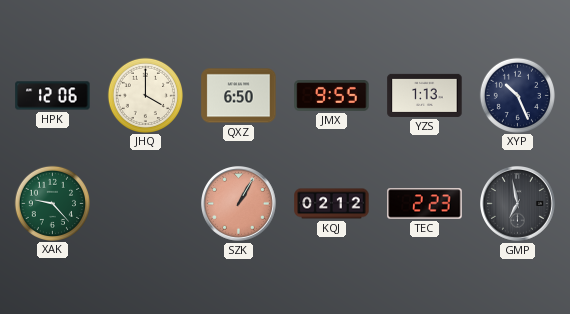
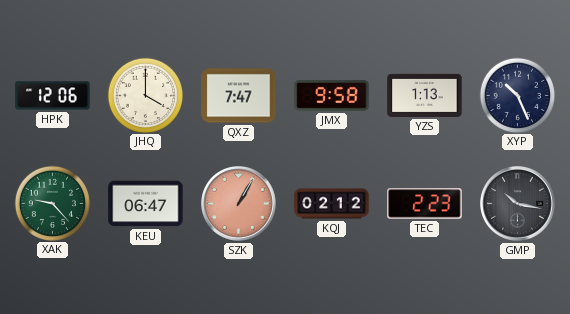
QXZ: 6:50 -> 7:47
JMX: 9:55 -> 9:58
KEU: none -> 06:47
GMP: 6:58 -> 10:17
